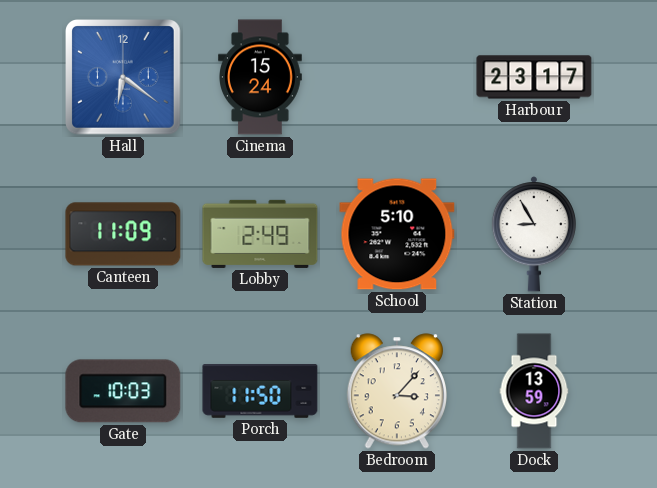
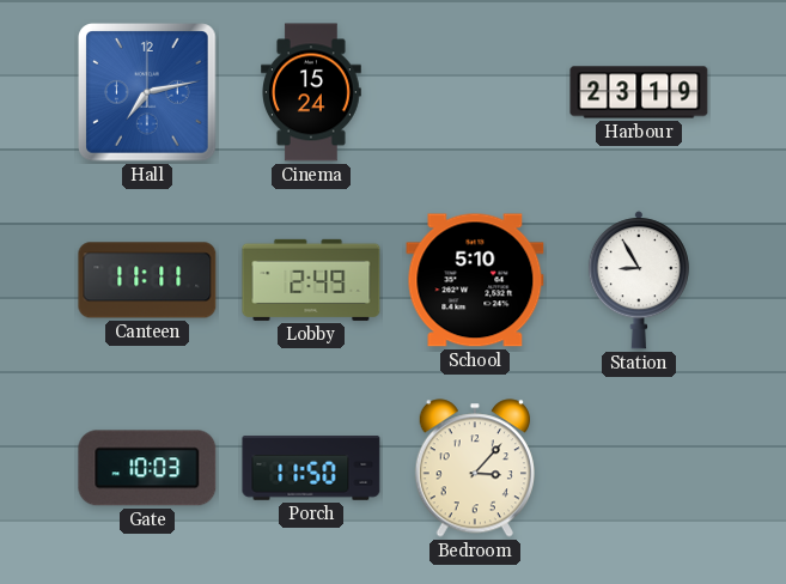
Hall: 6:21 -> 7:13
Harbour: 23:17 -> 23:19
Canteen: 11:09 -> 11:11
Dock: 13:59 -> none
